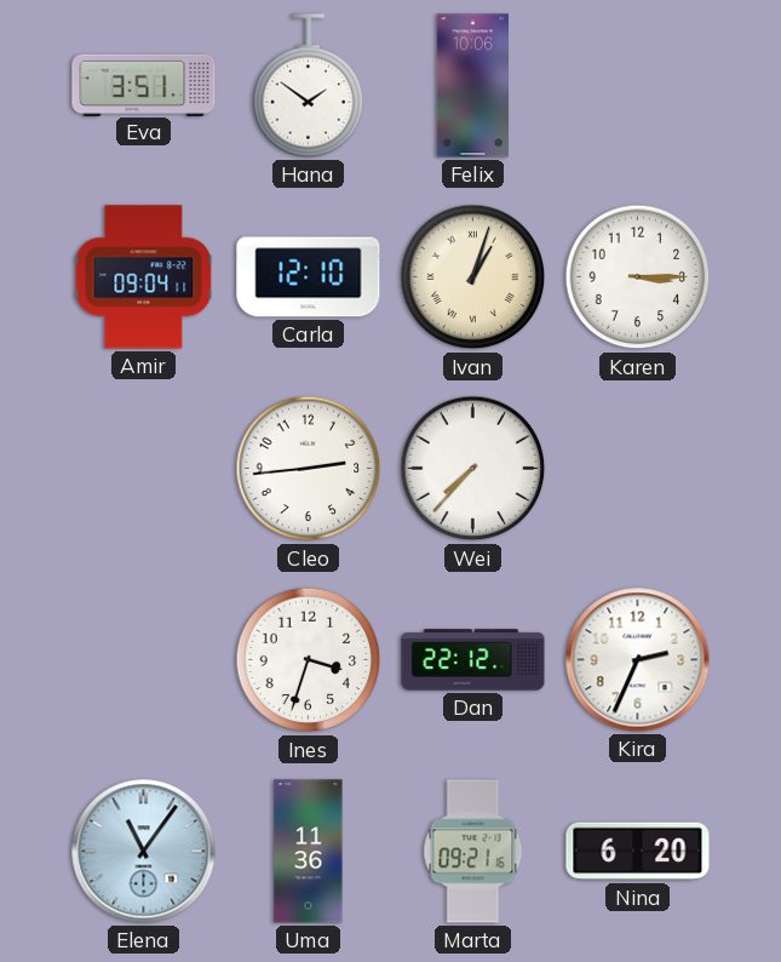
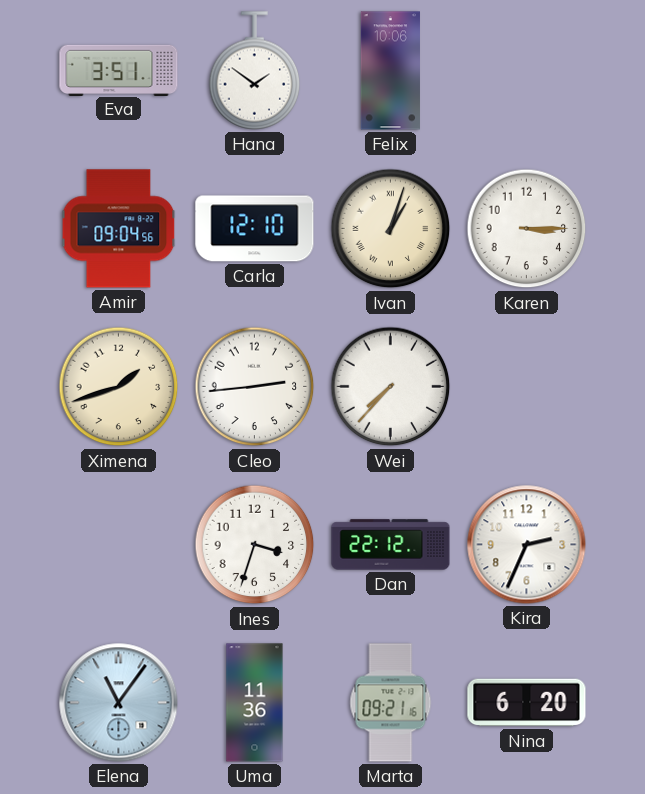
Amir: 09:04:11 -> 09:04:56
Ximena: none -> 1:42
